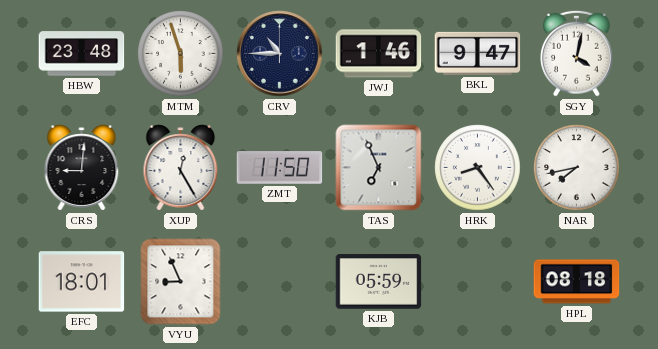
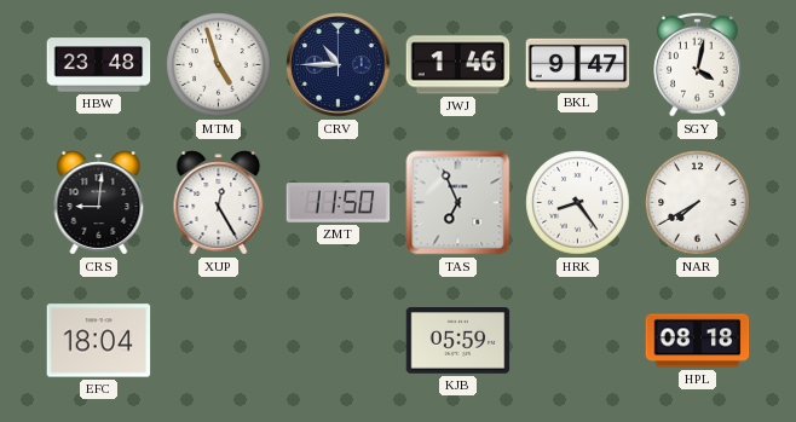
MTM: 5:57 -> 4:57
NAR: 7:43 -> 7:40
EFC: 18:01 -> 18:04
VYU: 8:56 -> none
